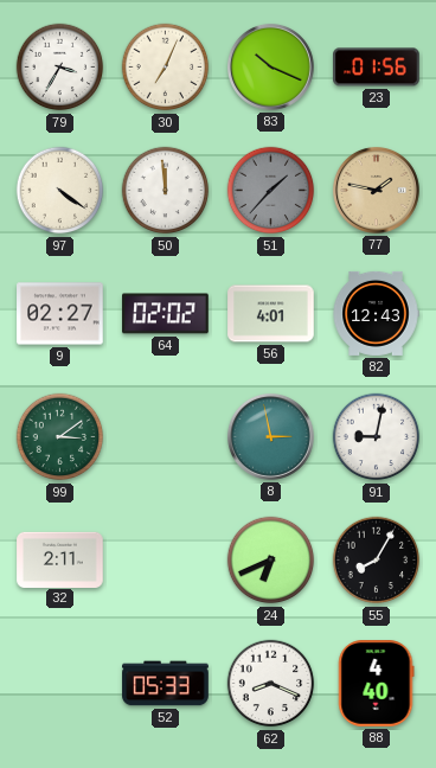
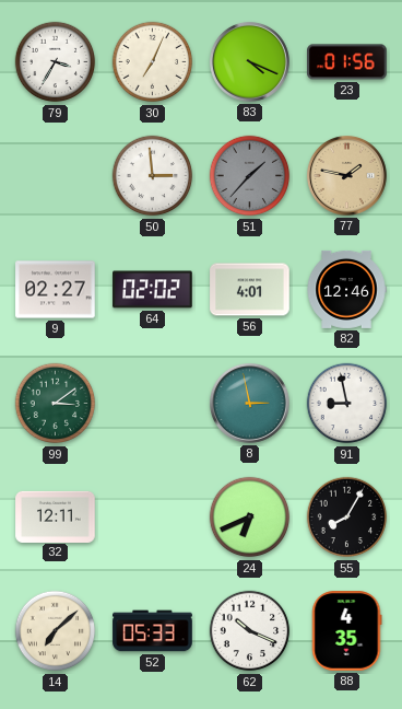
83: 10:19 -> 4:19
97: 4:21 -> none
50: 11:59 -> 2:59
82: 12:43 -> 12:46
91: 9:02 -> 8:58
32: 2:11 -> 12:11
14: none -> 7:08
62: 8:19 -> 10:19
88: 4:40 -> 4:35
